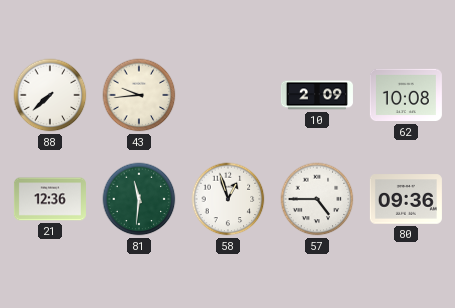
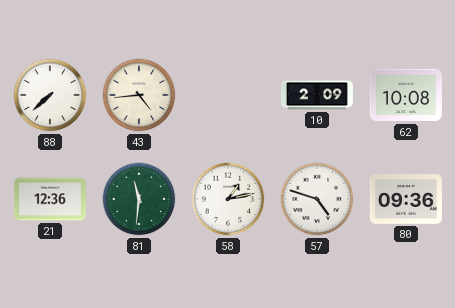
43: 9:44 -> 4:44
58: 12:57 -> 1:13
57: 4:45 -> 4:48
